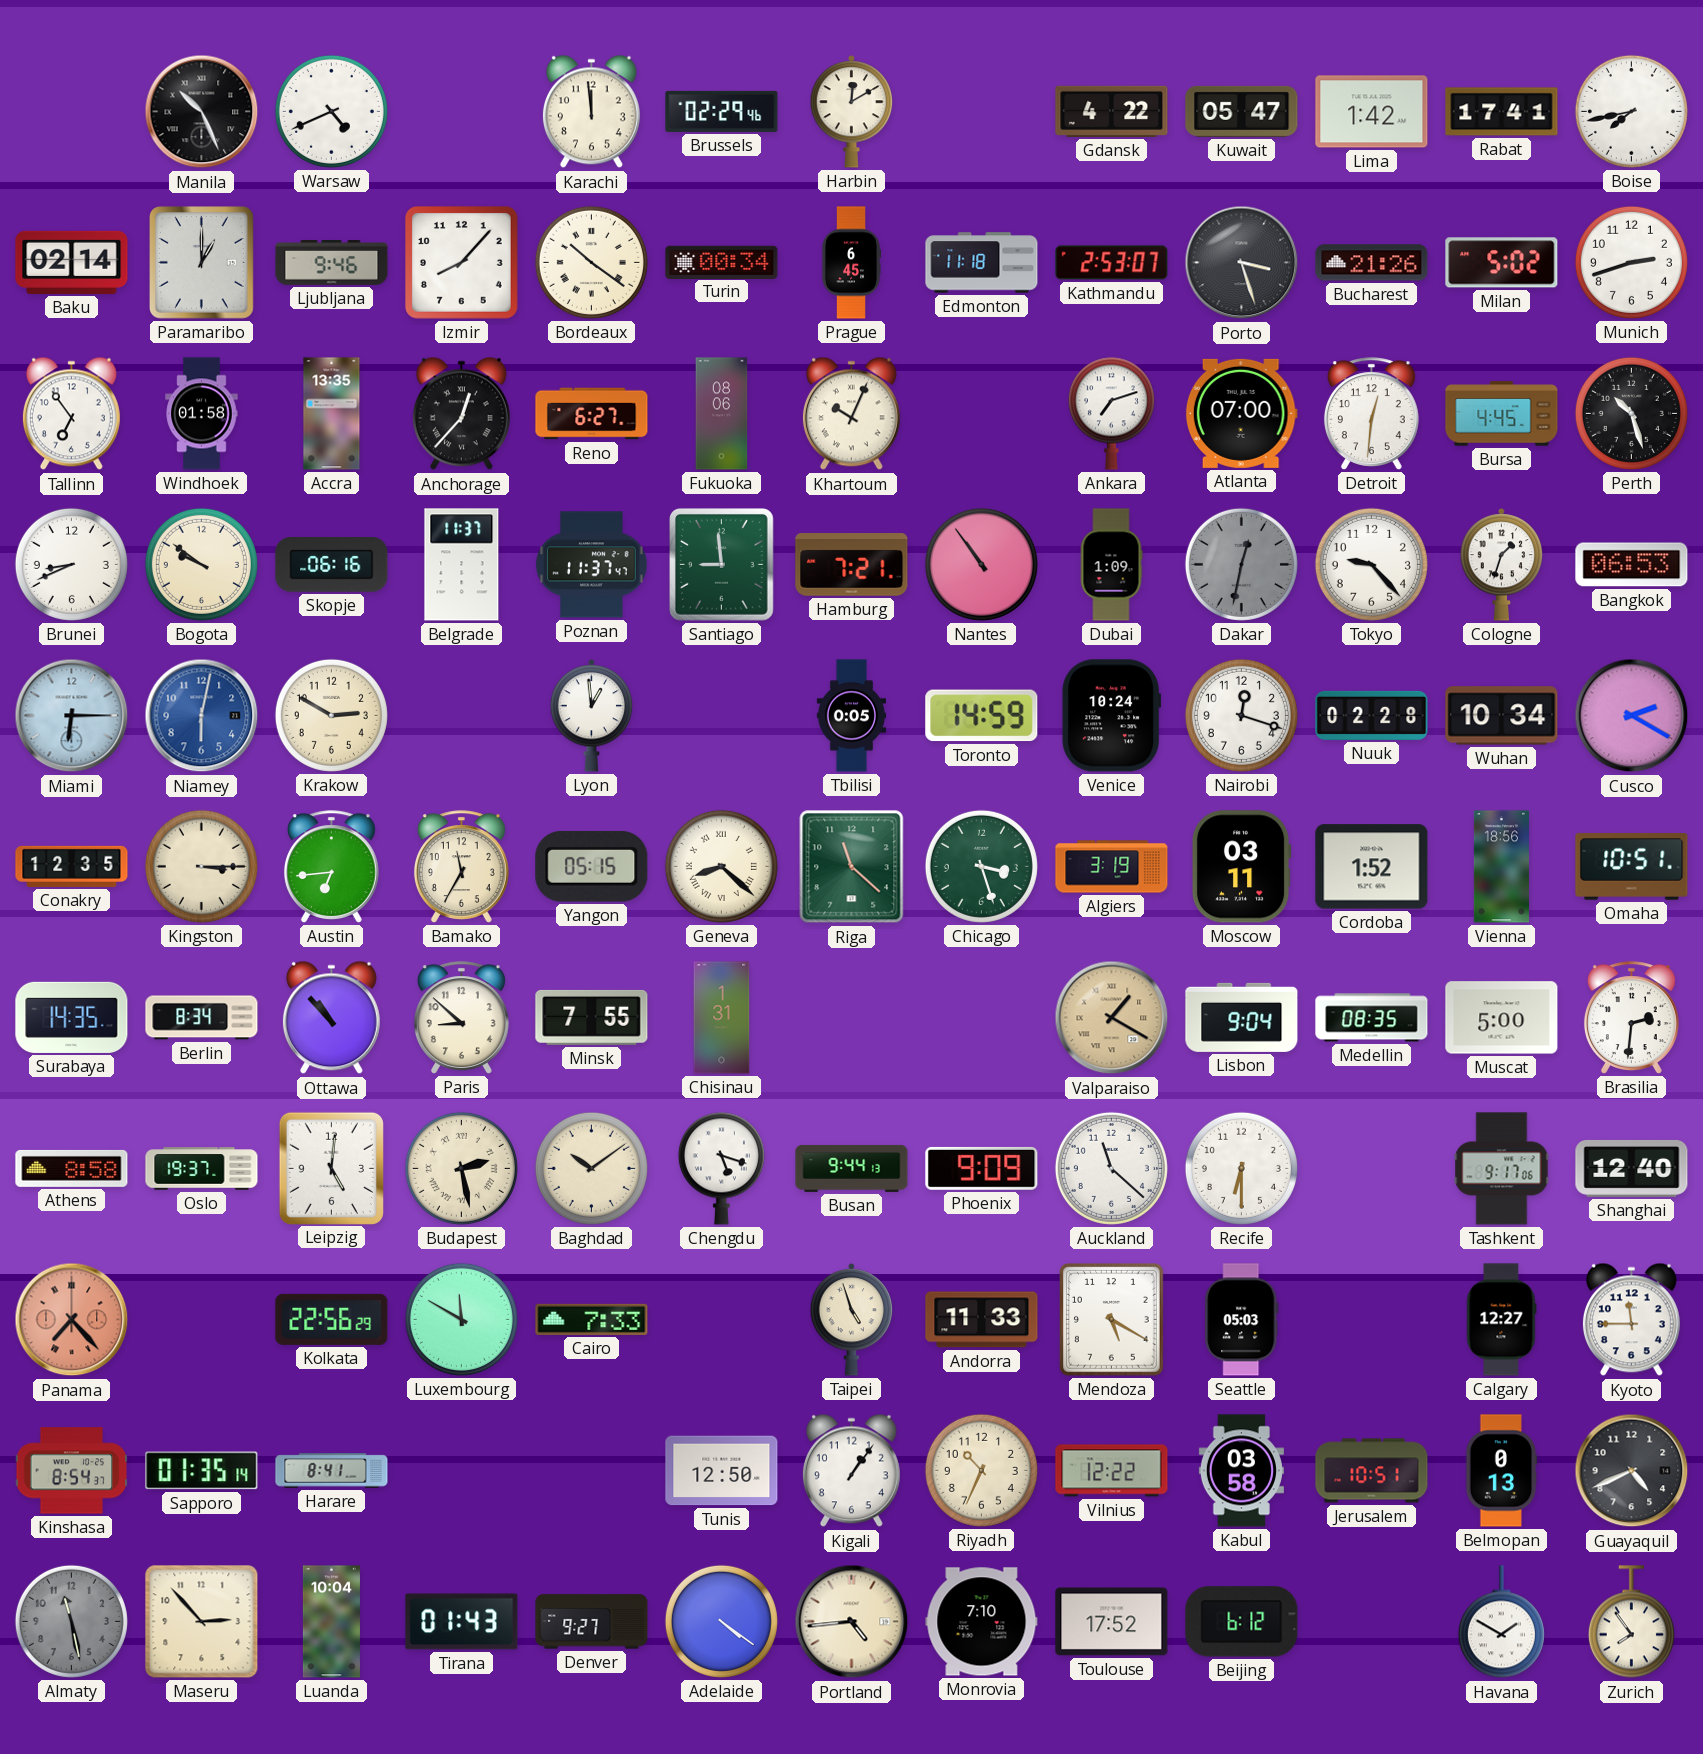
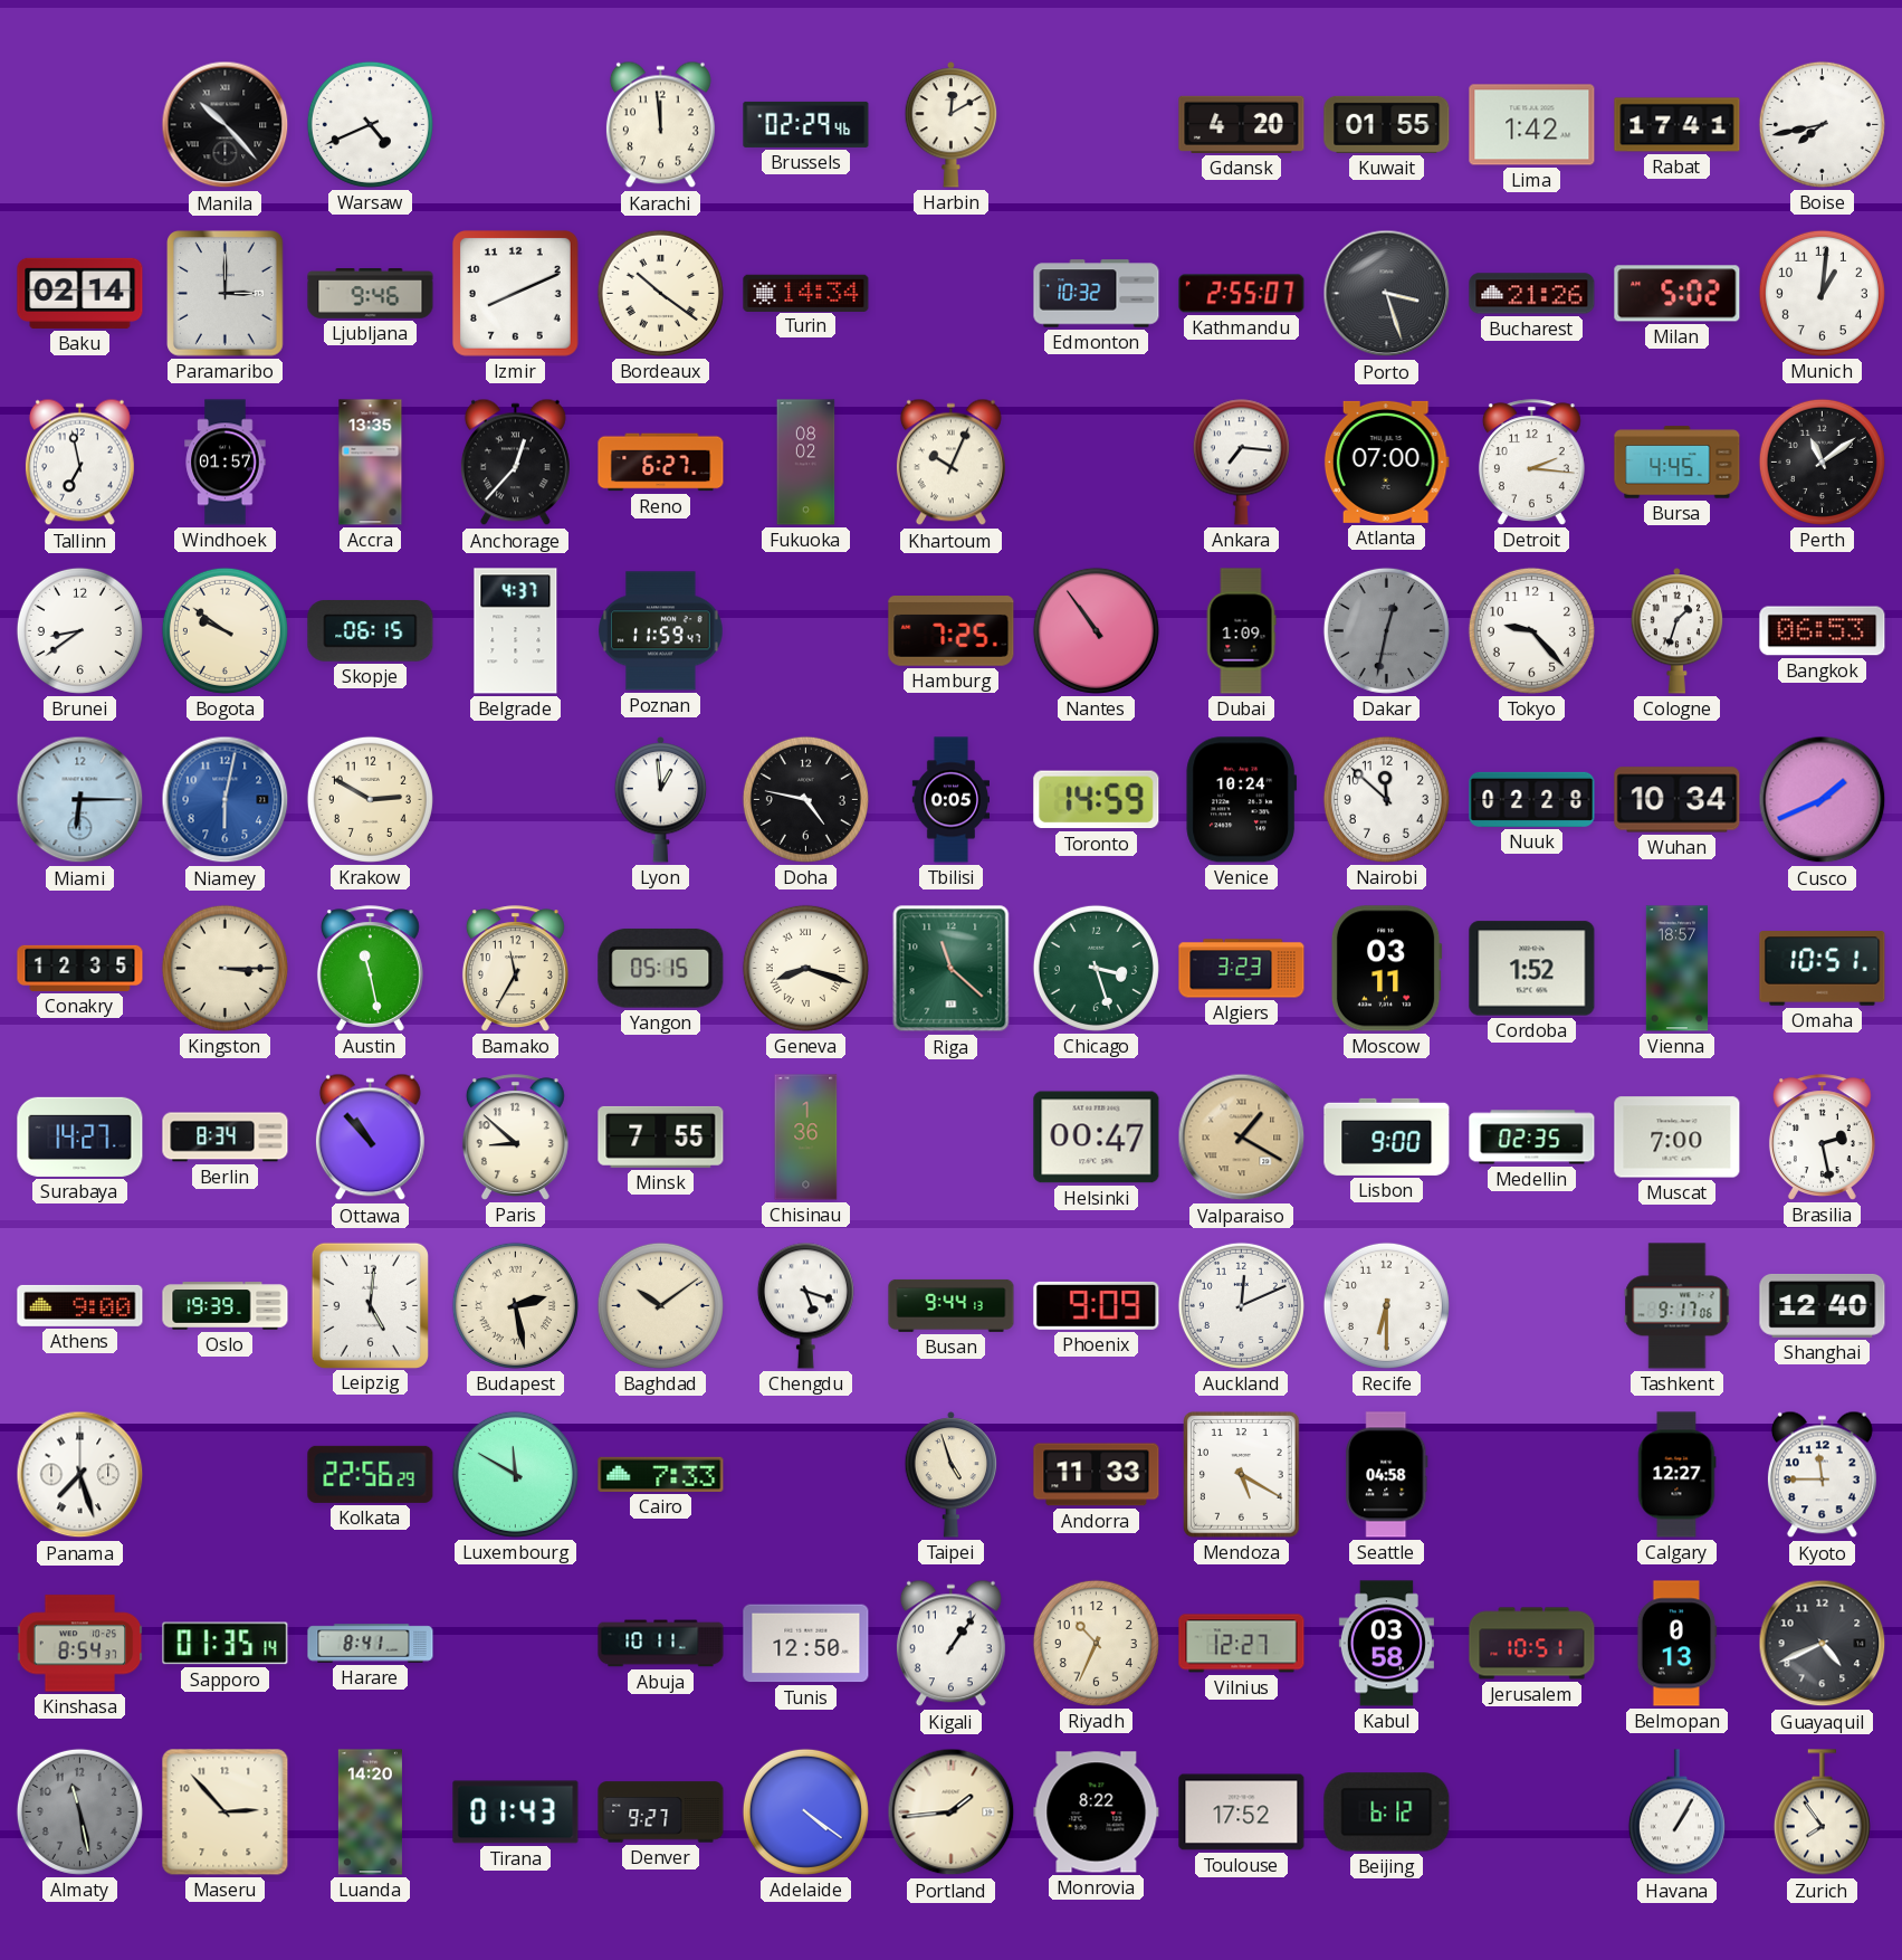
Manila: 10:26 -> 10:23
Gdansk: 4:22 -> 4:20
Kuwait: 05:47 -> 01:55
Paramaribo: 1:00 -> 3:00
Izmir: 8:07 -> 8:11
Turin: 00:34 -> 14:34
Prague: 6:45 -> none
Edmonton: 11:18 -> 10:32
Kathmandu: 2:53 -> 2:55
Munich: 2:42 -> 1:01
Tallinn: 6:54 -> 6:58
Windhoek: 01:58 -> 01:57
Fukuoka: 08:06 -> 08:02
Ankara: 7:12 -> 7:16
Detroit: 12:31 -> 2:16
Perth: 10:27 -> 11:09
Brunei: 8:41 -> 8:39
Skopje: 06:16 -> 06:15
Belgrade: 11:37 -> 4:37
Poznan: 11:37 -> 11:59
Santiago: 8:59 -> none
Hamburg: 7:21 -> 7:25
Doha: none -> 4:47
Nairobi: 12:18 -> 11:52
Cusco: 2:20 -> 1:41
Austin: 6:44 -> 11:28
Geneva: 8:22 -> 8:18
Algiers: 3:19 -> 3:23
Vienna: 18:56 -> 18:57
Surabaya: 14:35 -> 14:27
Chisinau: 1:31 -> 1:36
Helsinki: none -> 00:47
Lisbon: 9:04 -> 9:00
Medellin: 08:35 -> 02:35
Muscat: 5:00 -> 7:00
Brasilia: 2:31 -> 2:28
Athens: 8:58 -> 9:00
Oslo: 19:37 -> 19:39
Auckland: 11:22 -> 12:11
Panama: 7:23 -> 7:27
Panama dial: salmon -> white
Seattle: 05:03 -> 04:58
Abuja: none -> 10:11
Vilnius: 12:22 -> 12:27
Luanda: 10:04 -> 14:20
Portland: 4:44 -> 1:44
Monrovia: 7:10 -> 8:22
Havana: 1:50 -> 1:05
